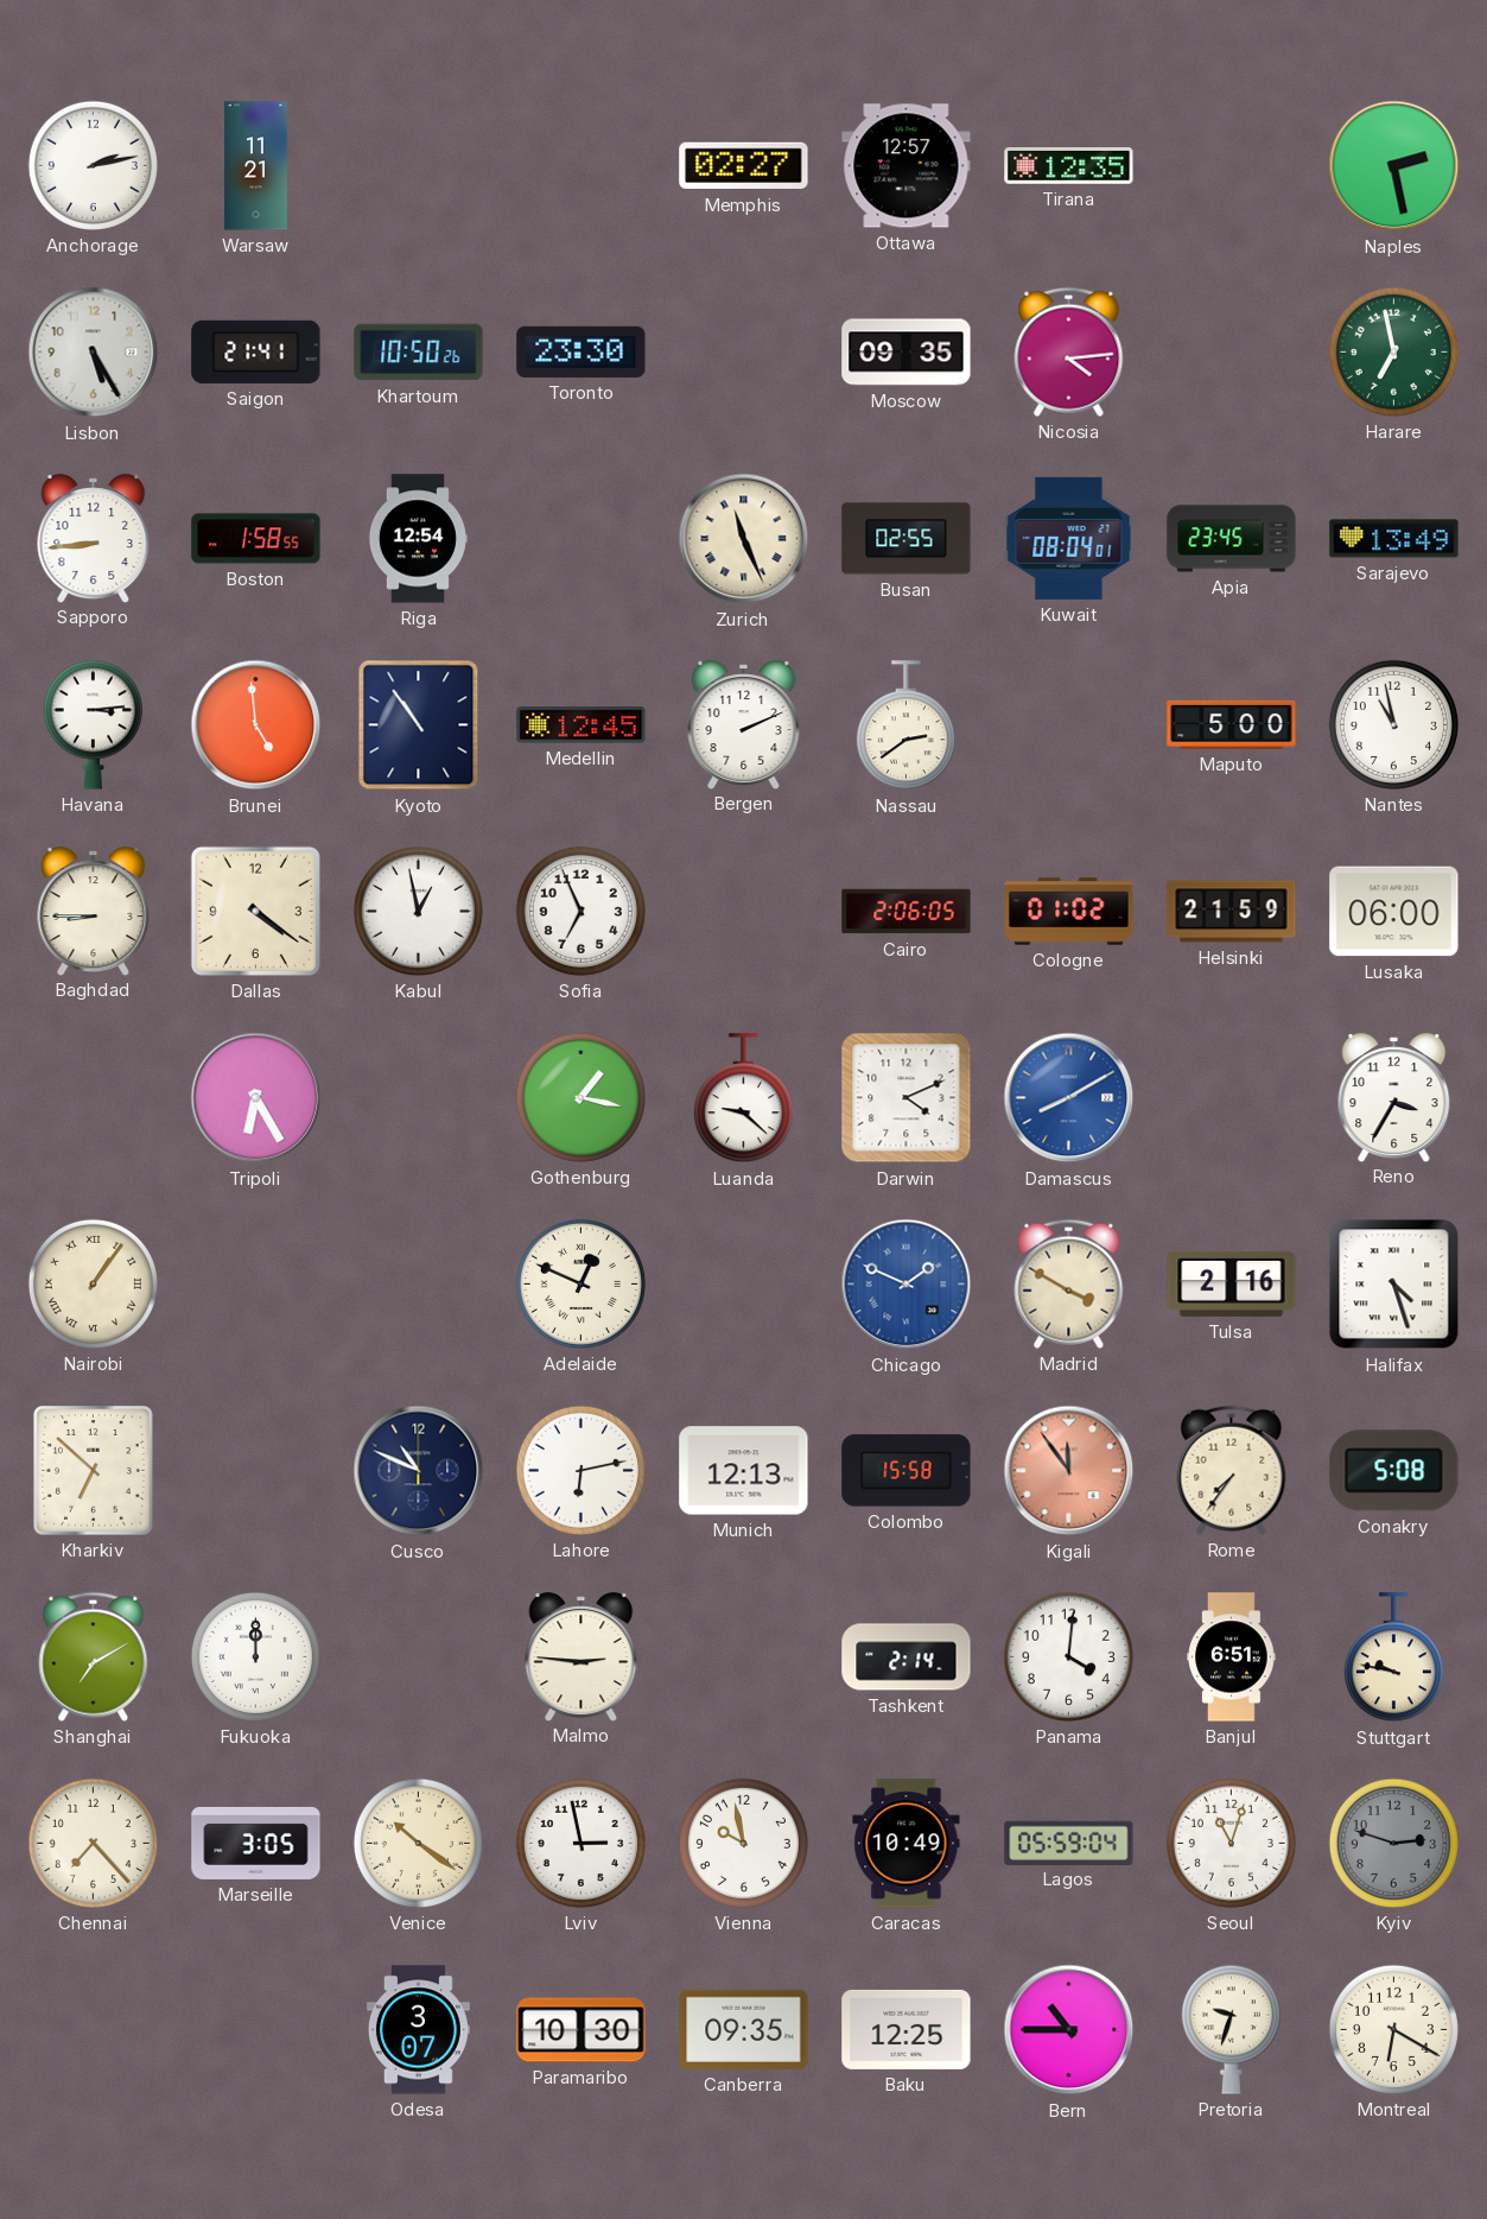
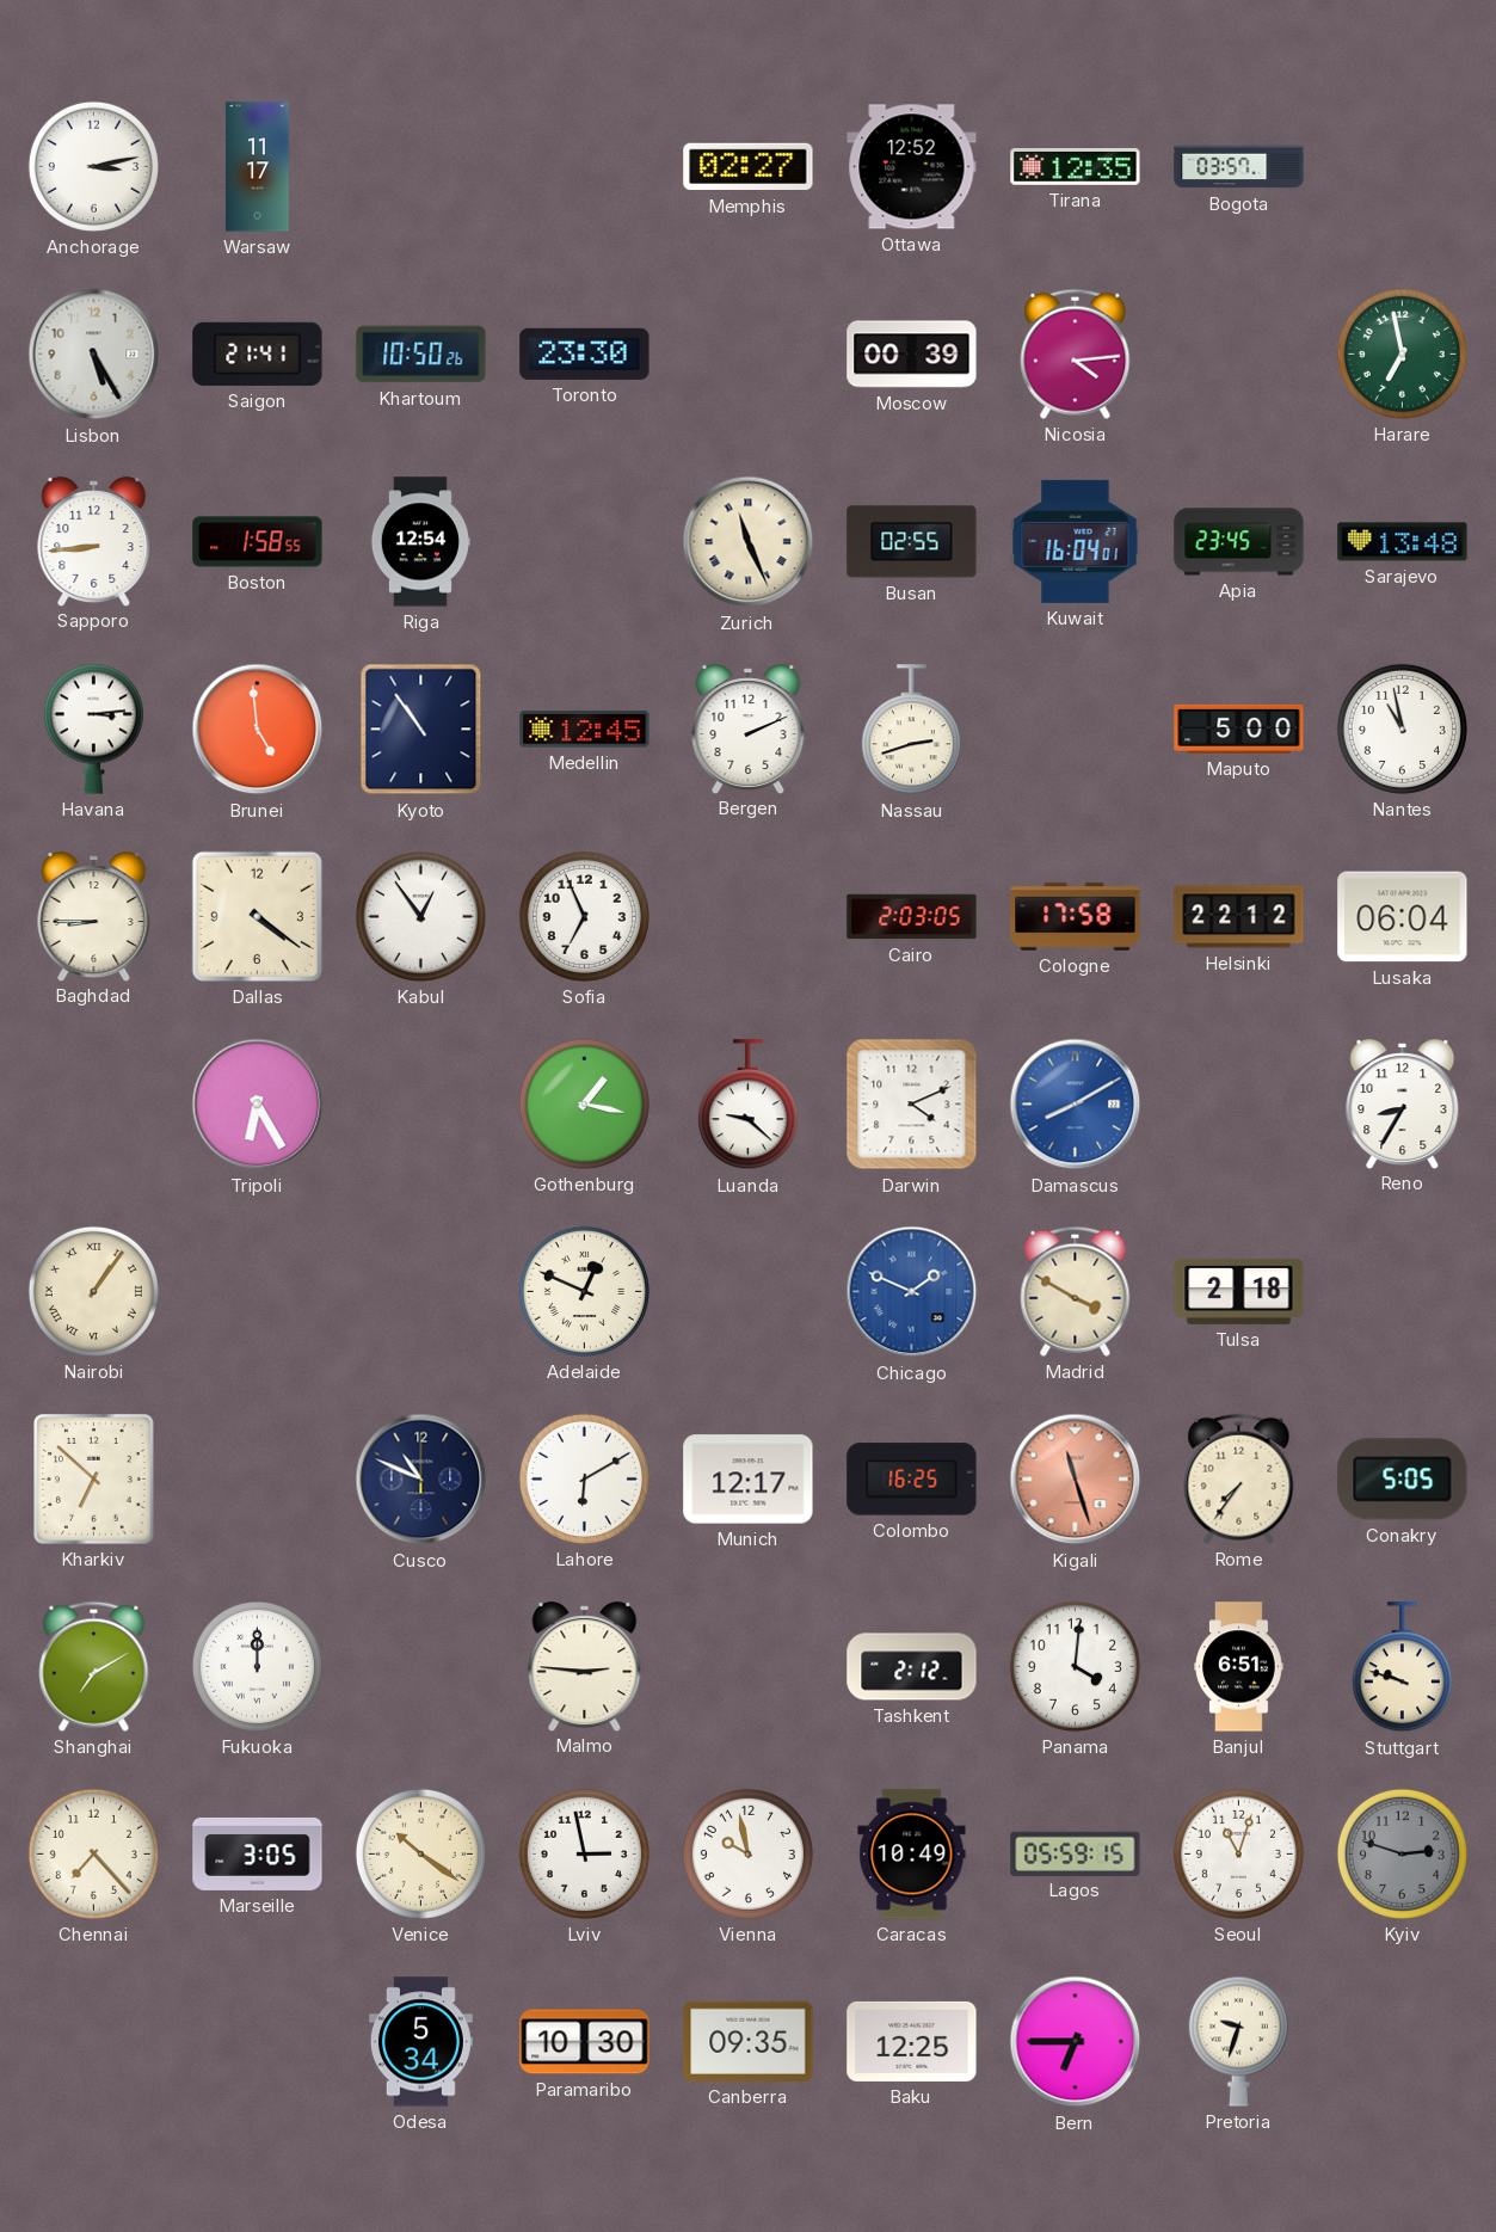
Anchorage: 2:13 -> 3:13
Warsaw: 11:21 -> 11:17
Ottawa: 12:57 -> 12:52
Bogota: none -> 03:57
Naples: 2:28 -> none
Moscow: 09:35 -> 00:39
Kuwait: 08:04 -> 16:04
Sarajevo: 13:49 -> 13:48
Nassau: 2:39 -> 2:42
Kabul: 12:58 -> 12:54
Cairo: 2:06 -> 2:03
Cologne: 01:02 -> 17:58
Helsinki: 21:59 -> 22:12
Lusaka: 06:00 -> 06:04
Reno: 3:35 -> 8:35
Tulsa: 2:16 -> 2:18
Halifax: 4:27 -> none
Lahore: 6:13 -> 6:10
Munich: 12:13 -> 12:17
Colombo: 15:58 -> 16:25
Kigali: 11:54 -> 11:27
Conakry: 5:08 -> 5:05
Tashkent: 2:14 -> 2:12
Stuttgart: 9:47 -> 9:48
Lagos: 05:59:04 -> 05:59:15
Odesa: 3:07 -> 5:34
Bern: 10:45 -> 6:45
Montreal: 6:20 -> none
